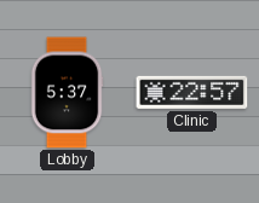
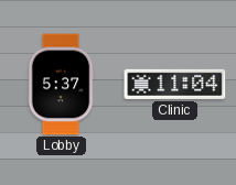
Clinic: 22:57 -> 11:04
